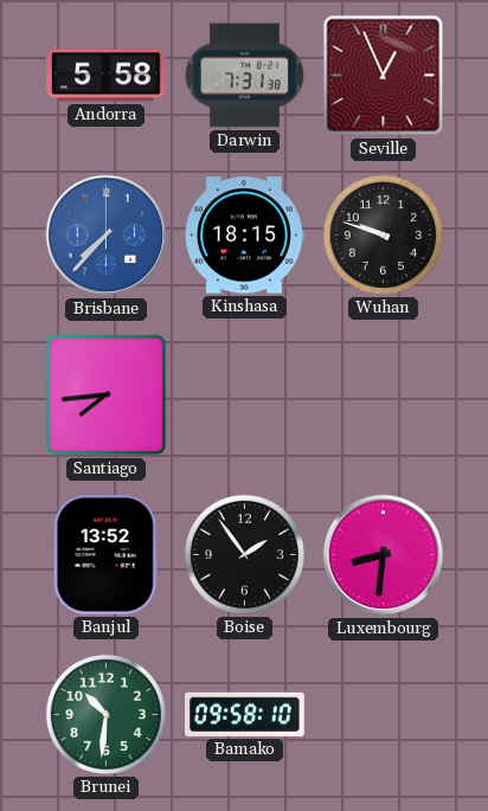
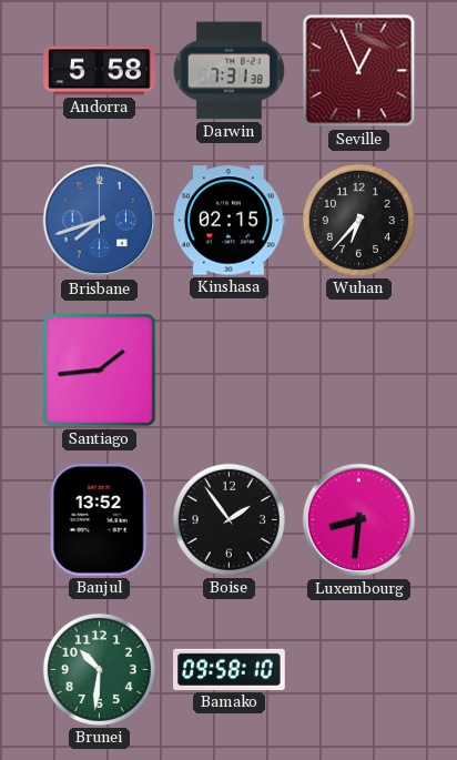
Brisbane: 7:37 -> 7:42
Kinshasa: 18:15 -> 02:15
Wuhan: 9:48 -> 6:37
Santiago: 7:44 -> 1:44
